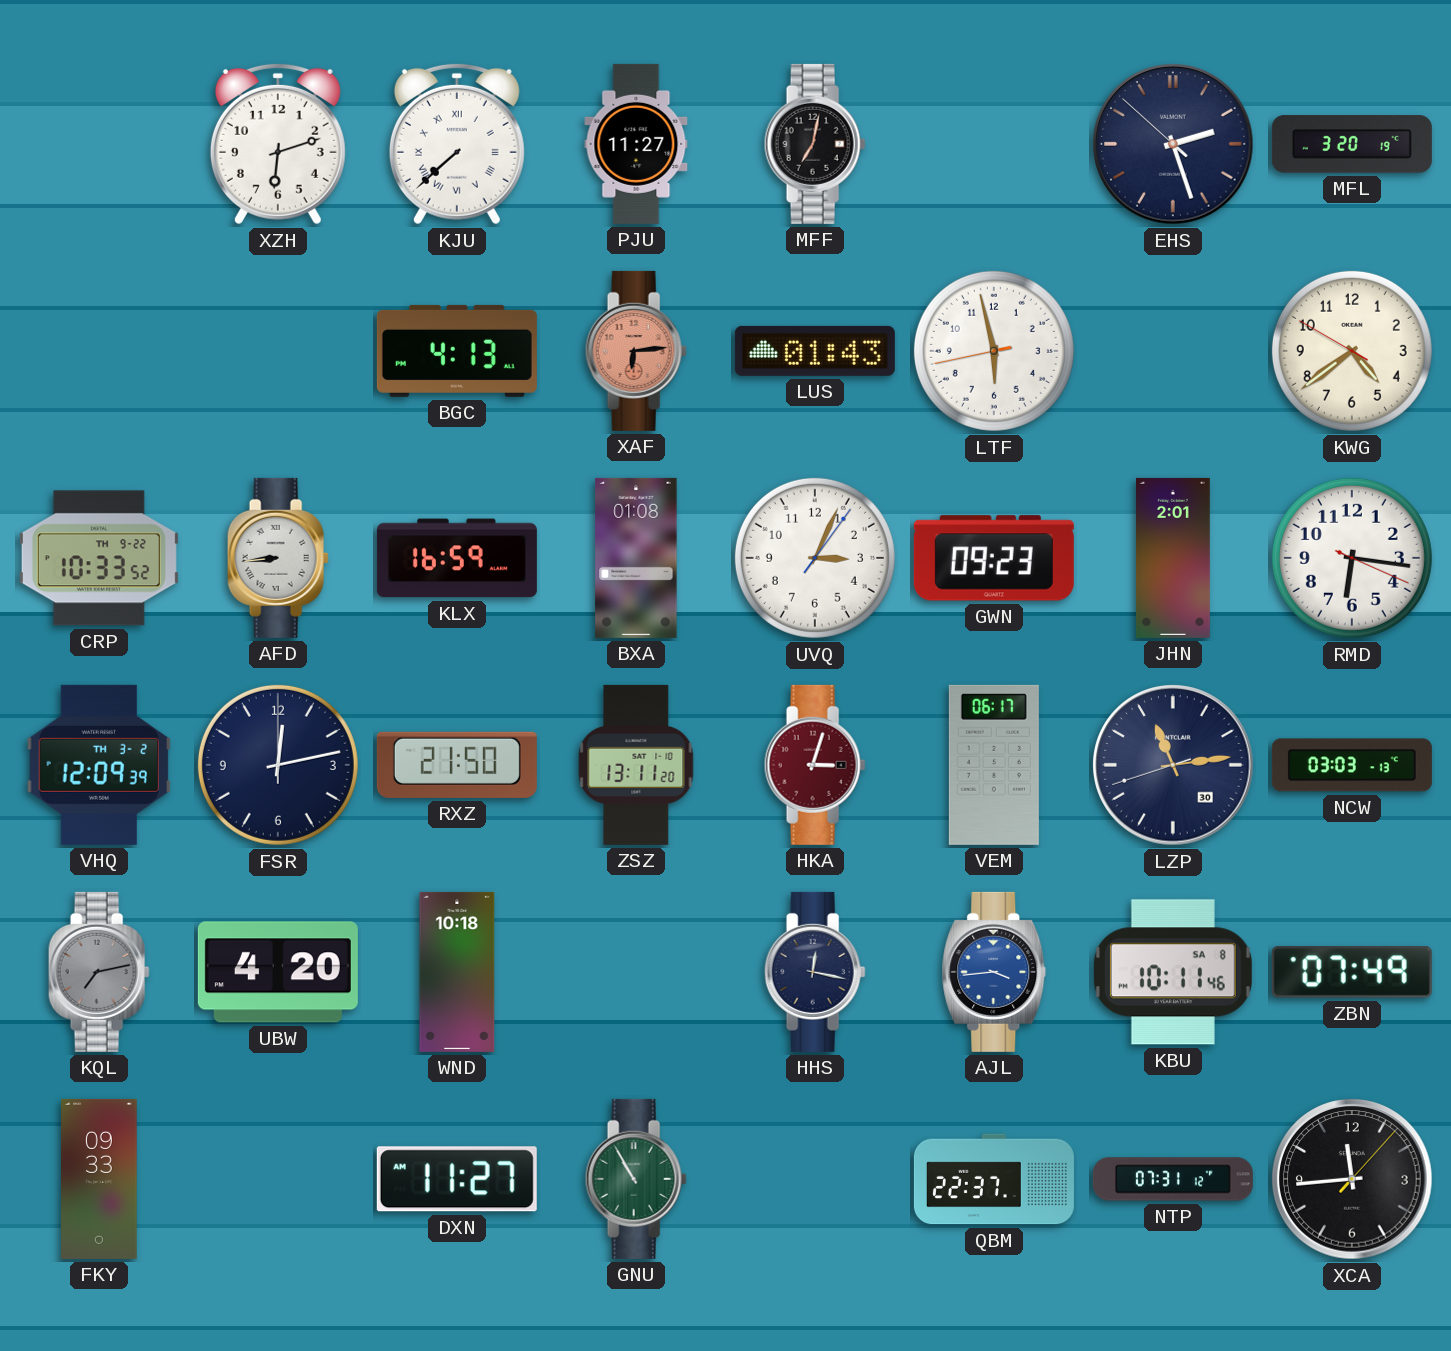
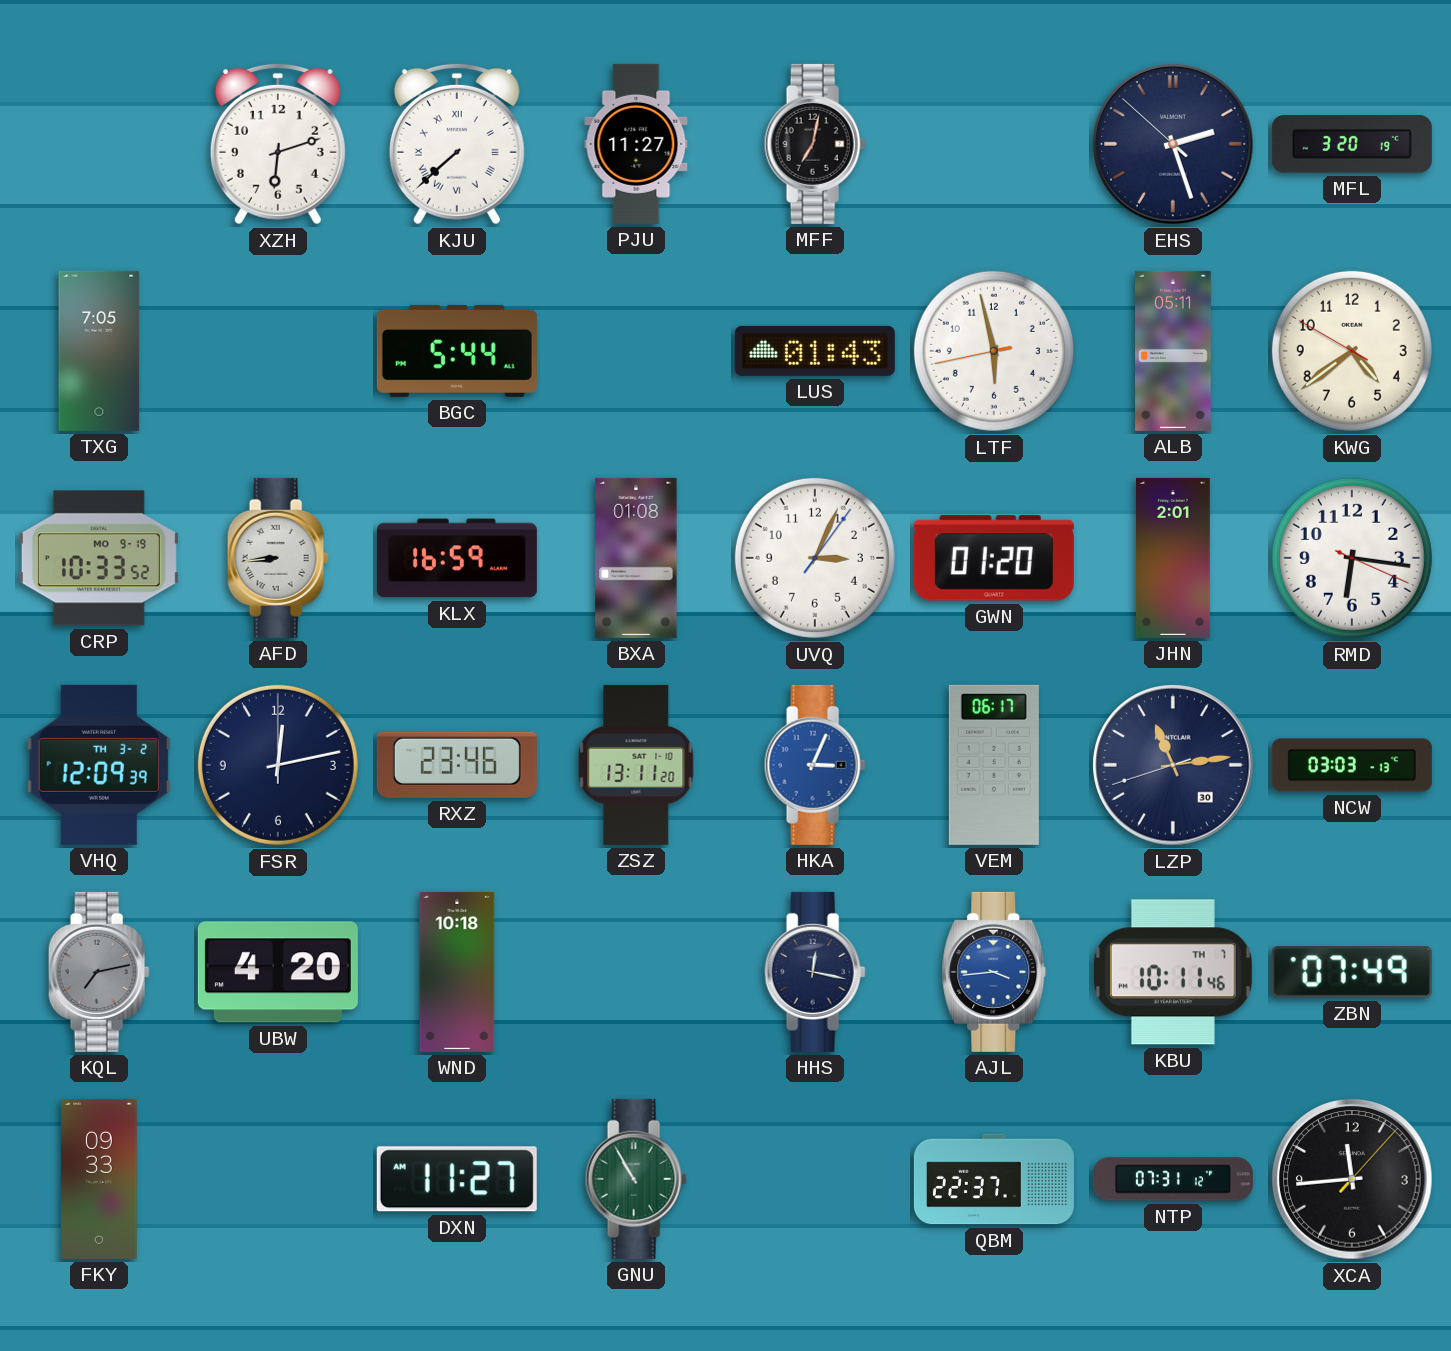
TXG: none -> 7:05
BGC: 4:13 -> 5:44
XAF: 6:14 -> none
ALB: none -> 05:11
CRP date: TH 9-22 -> MO 9-19
GWN: 09:23 -> 01:20
RXZ: 21:50 -> 23:46
HKA: 3:03 -> 3:04
HKA dial: burgundy -> blue
KBU date: SA 8 -> TH 7
